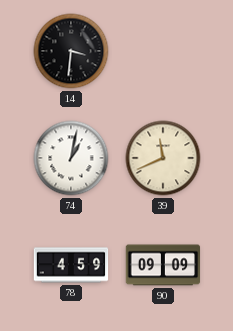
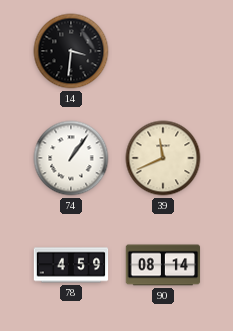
74: 1:02 -> 1:06
90: 09:09 -> 08:14
